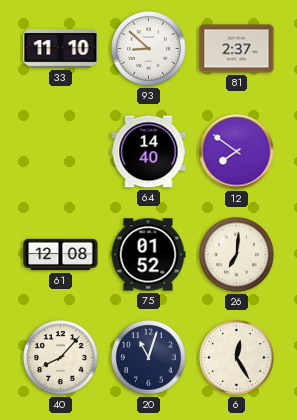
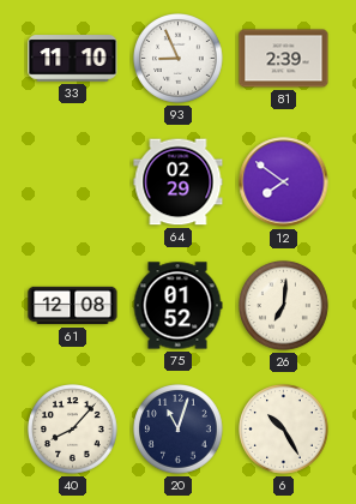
93: 8:52 -> 8:56
81: 2:37 -> 2:39
64: 14:40 -> 02:29
6: 12:25 -> 10:25
